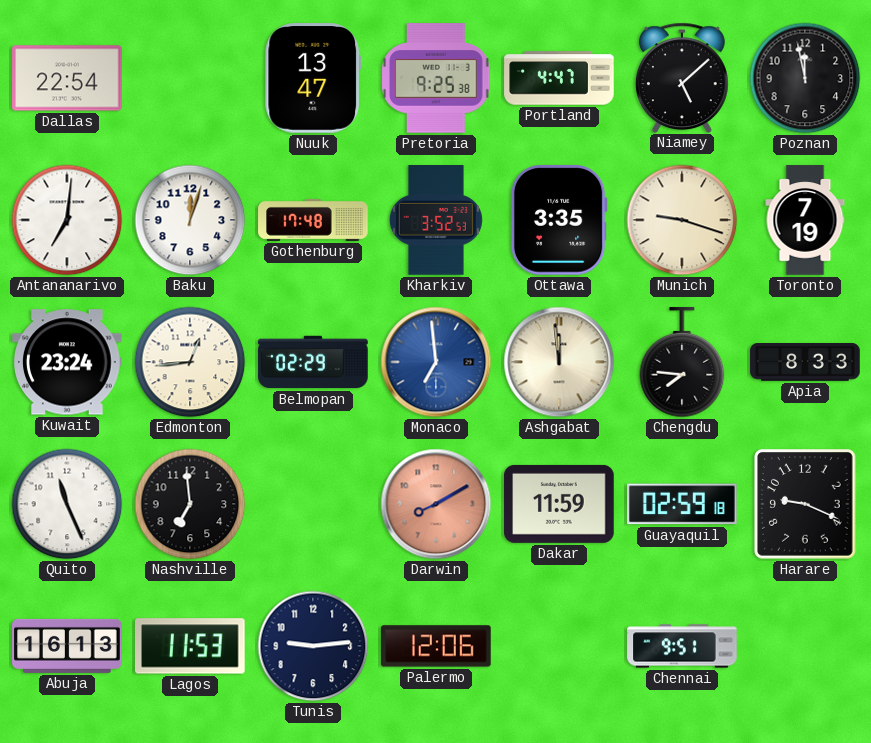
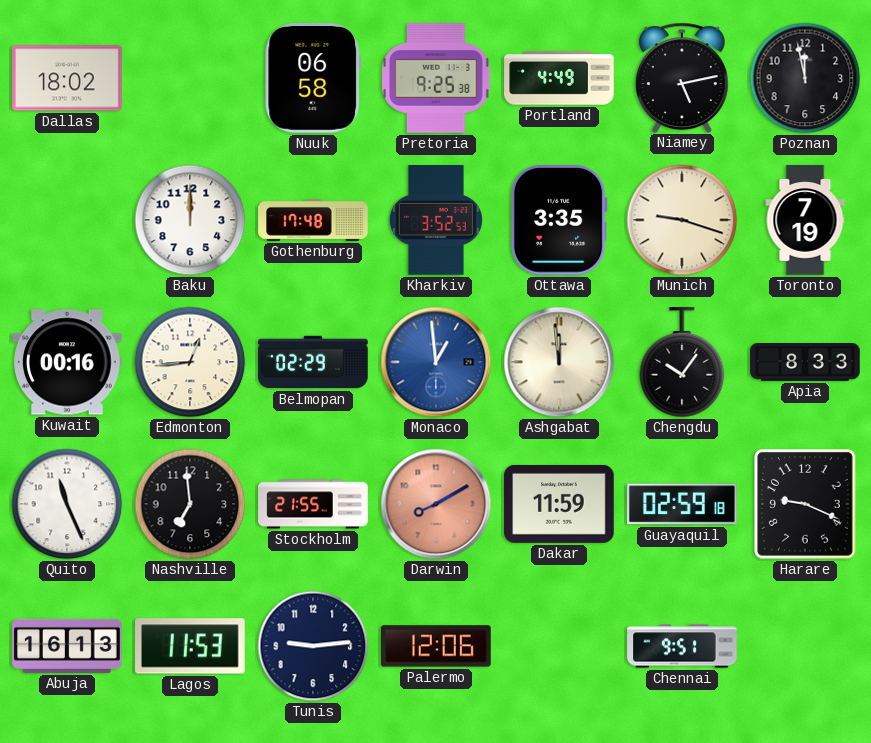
Dallas: 22:54 -> 18:02
Nuuk: 13:47 -> 06:58
Portland: 4:47 -> 4:49
Niamey: 5:08 -> 5:13
Antananarivo: 7:01 -> none
Baku: 12:03 -> 12:00
Kuwait: 23:24 -> 00:16
Monaco: 6:59 -> 12:59
Chengdu: 7:46 -> 10:06
Stockholm: none -> 21:55
